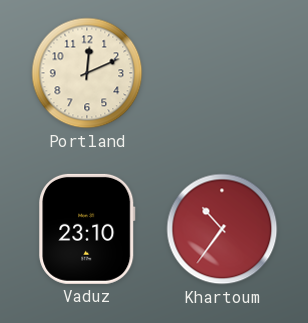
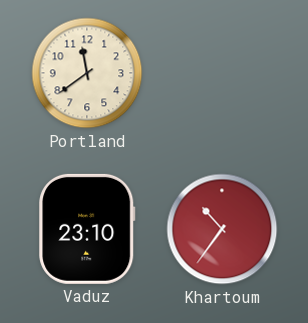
Portland: 12:11 -> 11:39
